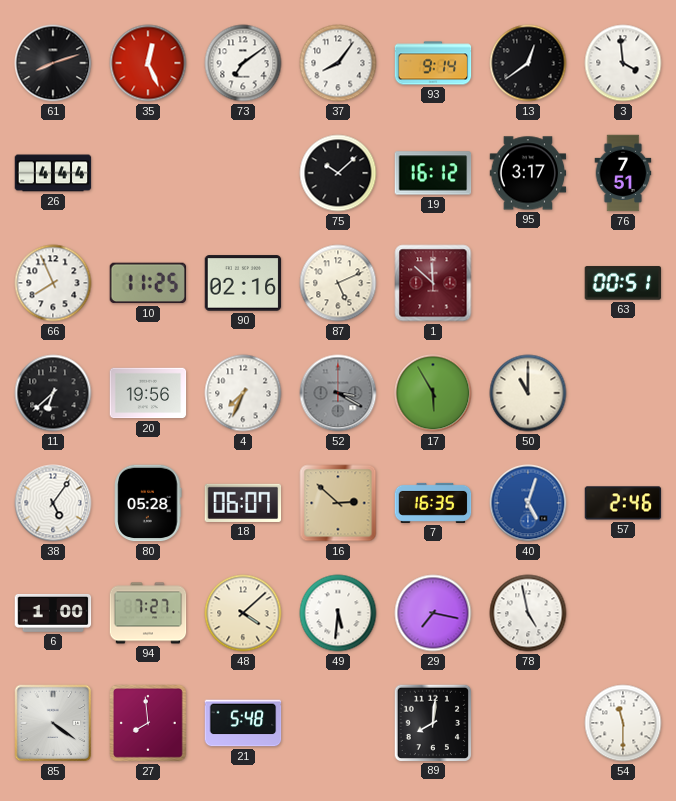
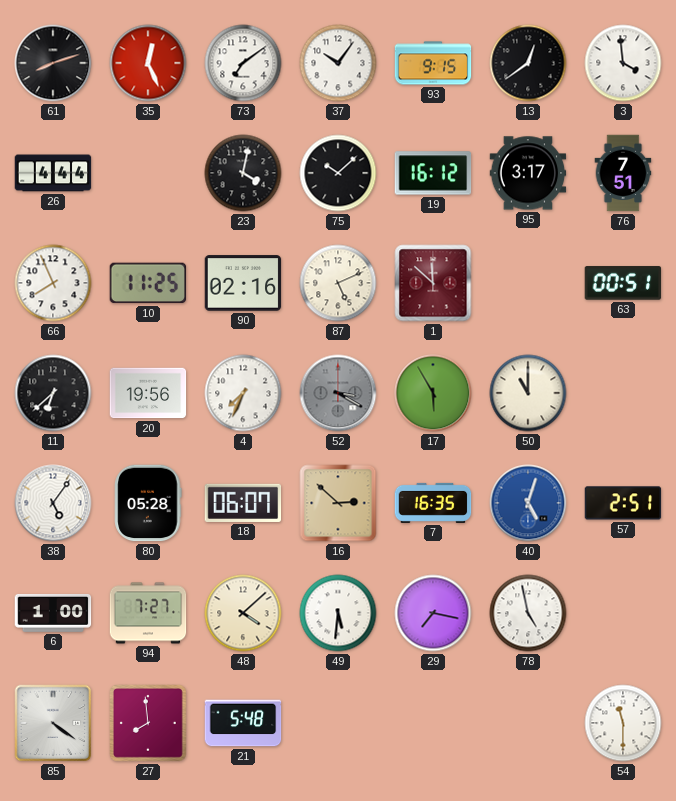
37: 8:06 -> 10:06
93: 9:14 -> 9:15
23: none -> 4:02
57: 2:46 -> 2:51
89: 8:01 -> none
